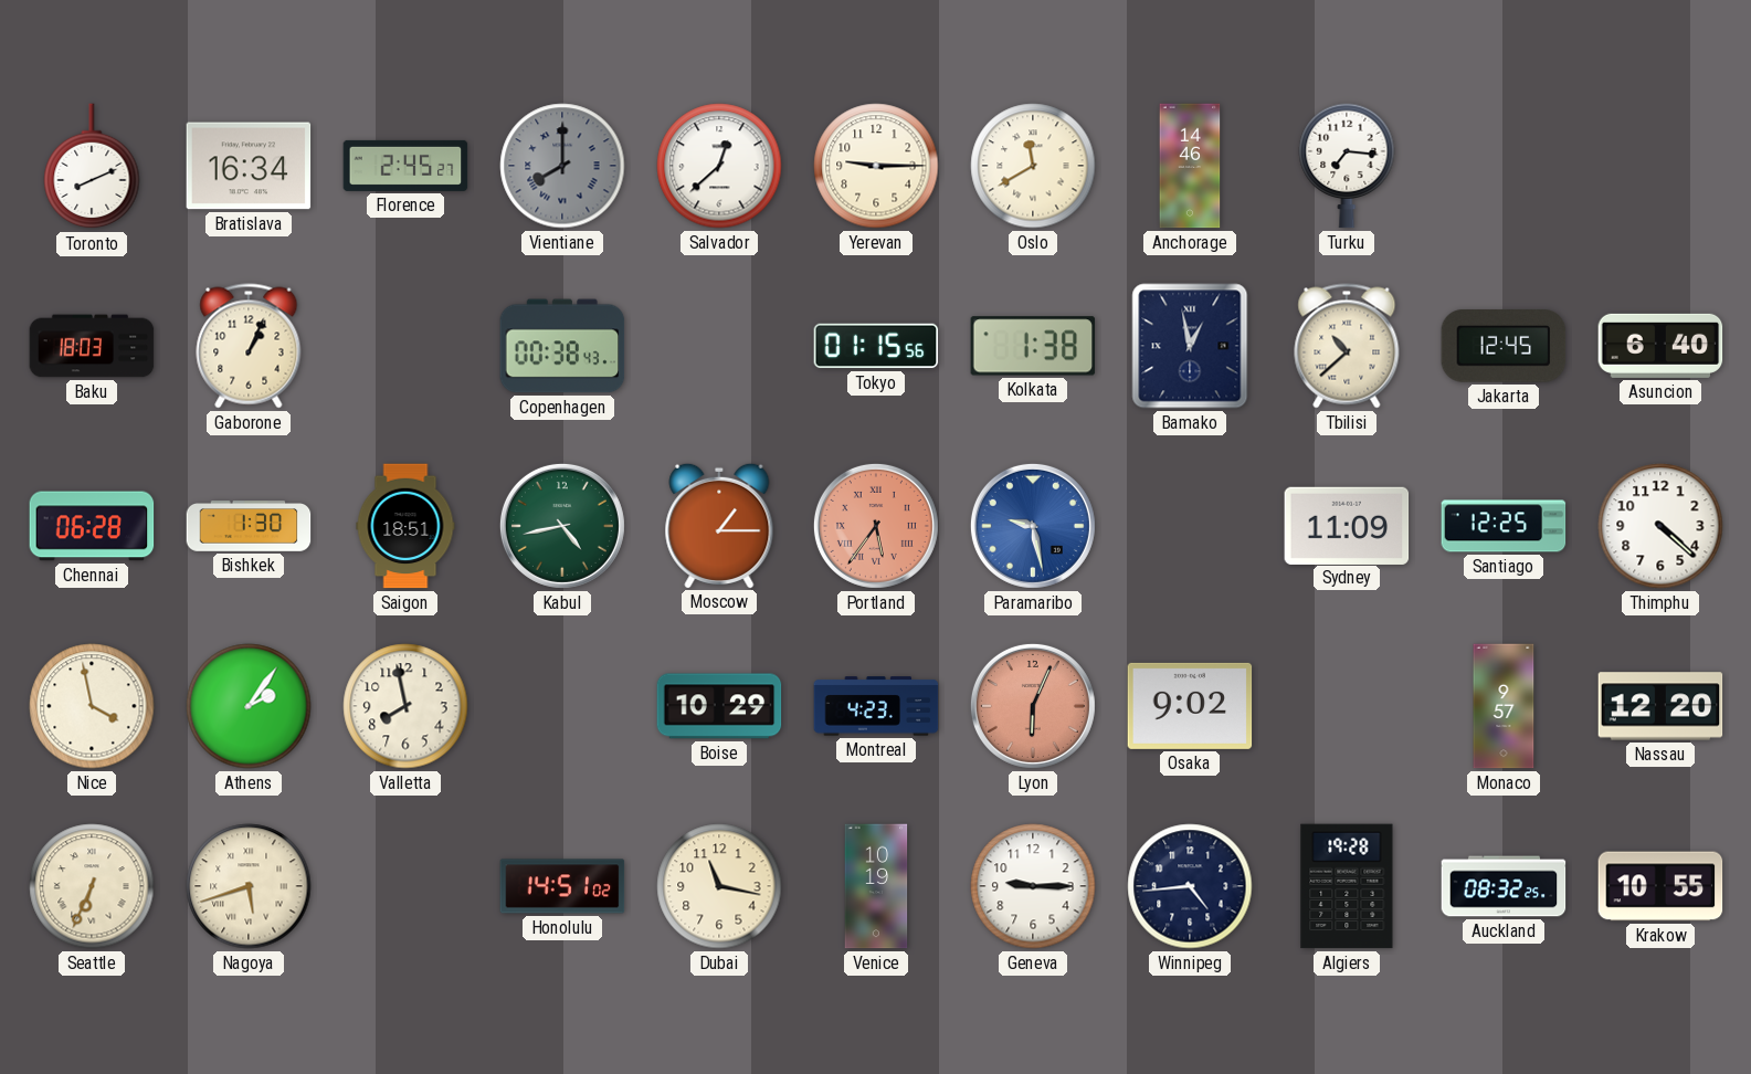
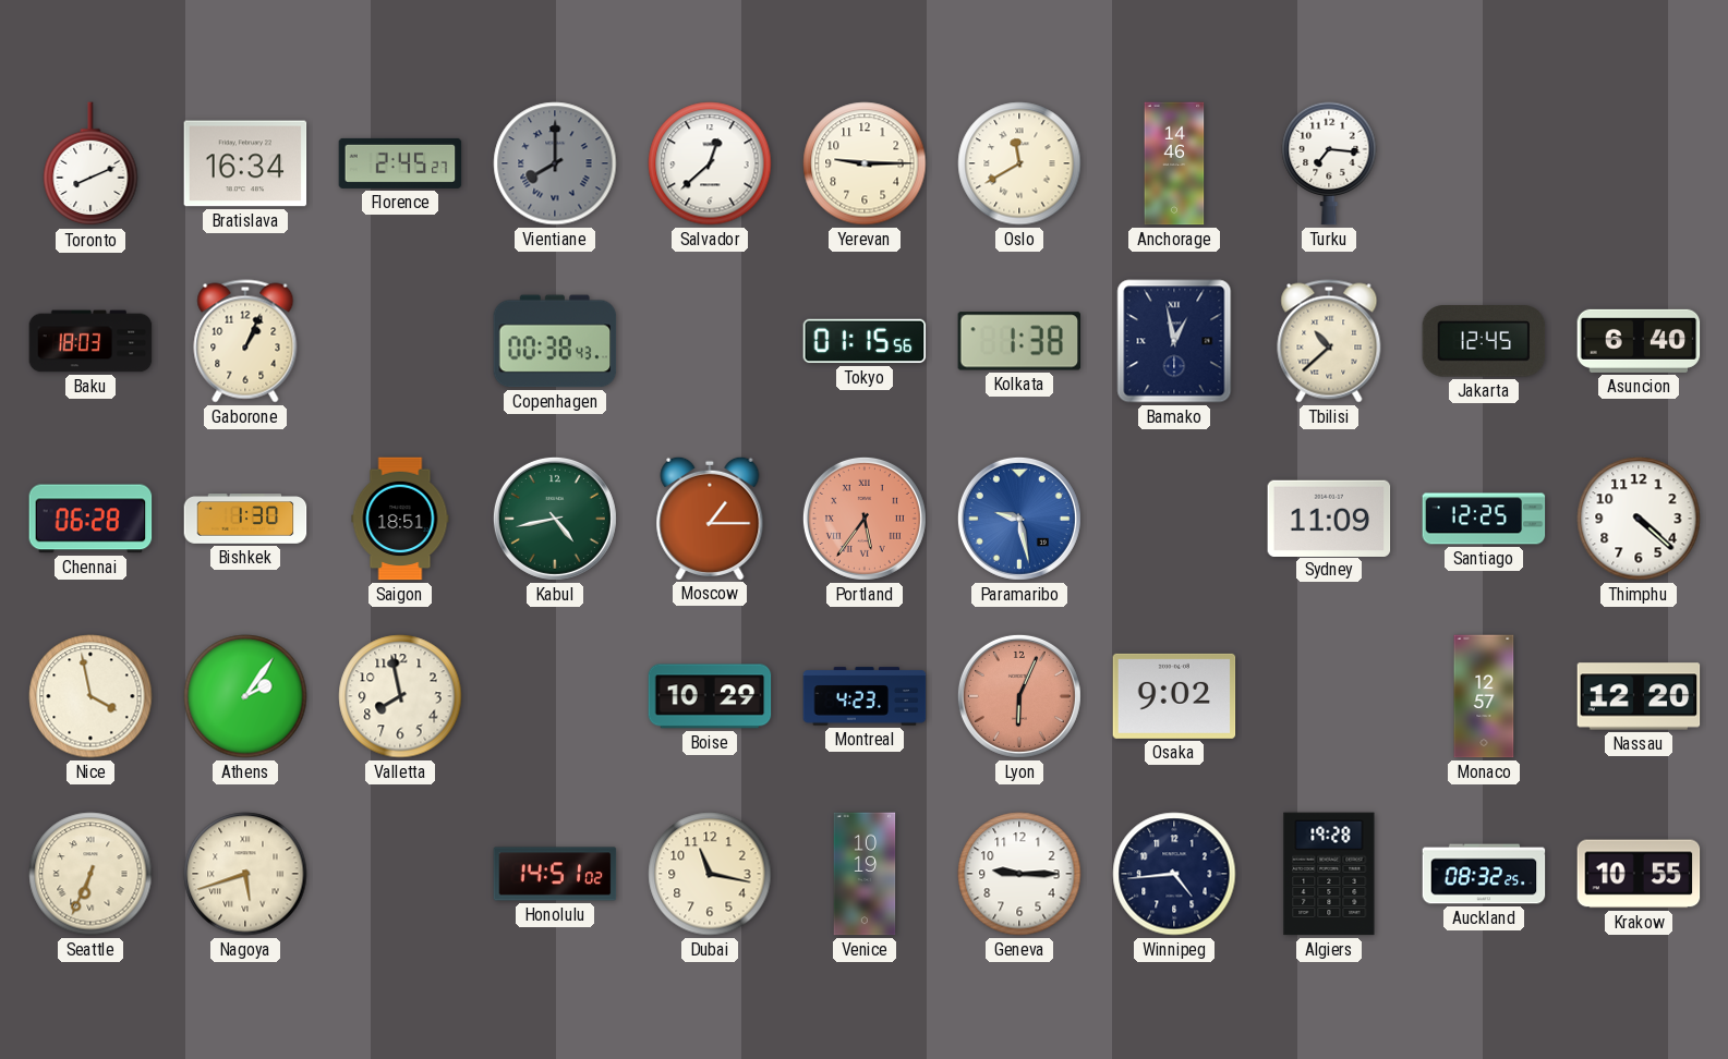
Monaco: 9:57 -> 12:57
